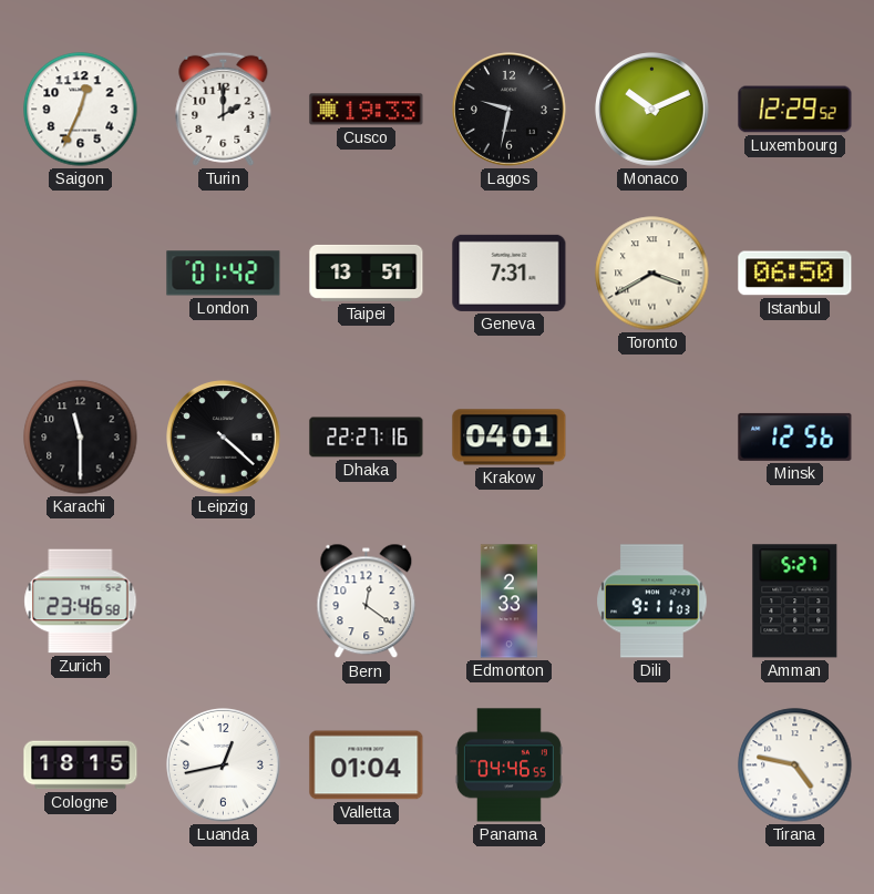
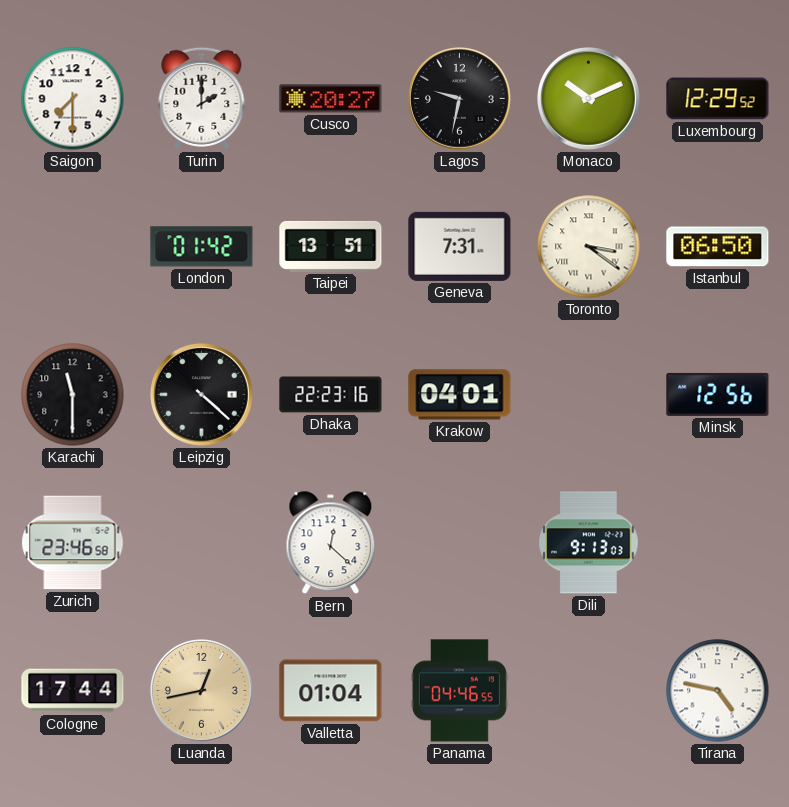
Saigon: 12:34 -> 7:30
Cusco: 19:33 -> 20:27
Toronto: 3:40 -> 3:21
Dhaka: 22:27 -> 22:23
Bern: 12:21 -> 12:22
Edmonton: 2:33 -> none
Dili: 9:11 -> 9:13
Amman: 5:27 -> none
Cologne: 18:15 -> 17:44
Luanda dial: white -> champagne
